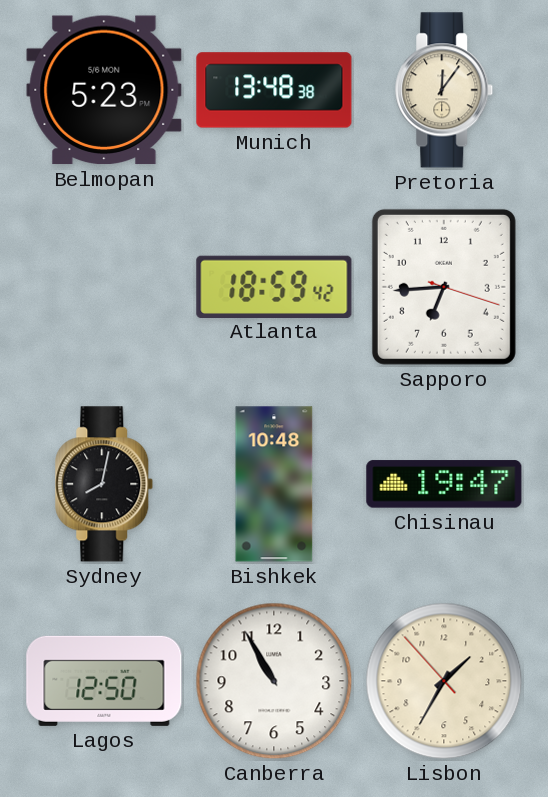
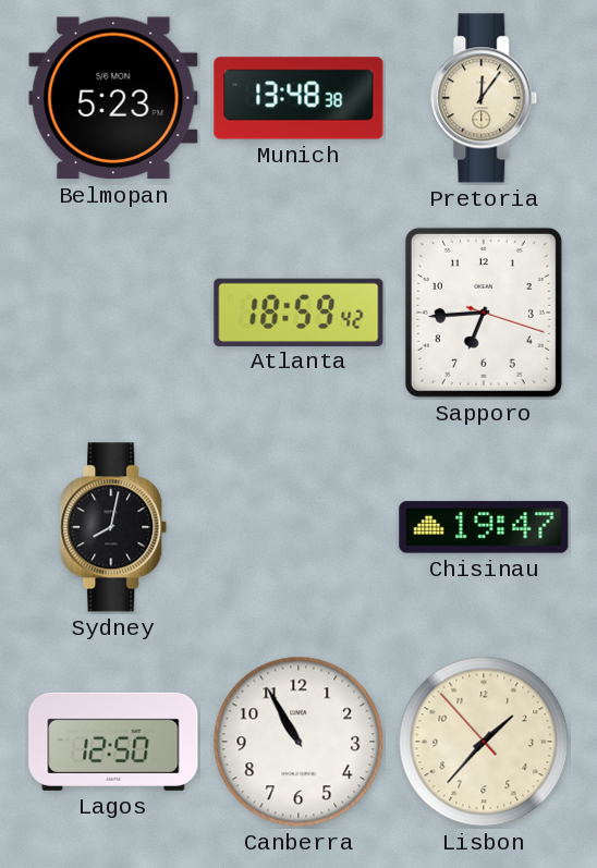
Bishkek: 10:48 -> none
Lisbon: 1:34 -> 1:36
